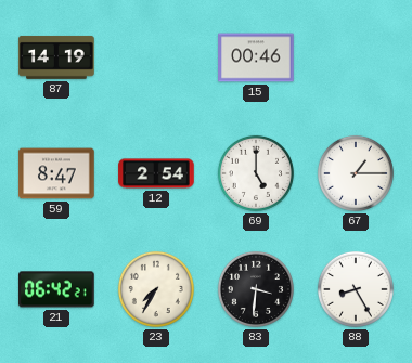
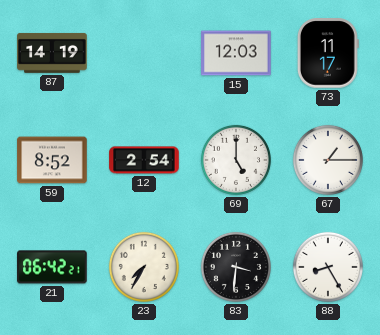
15: 00:46 -> 12:03
73: none -> 11:17
59: 8:47 -> 8:52
